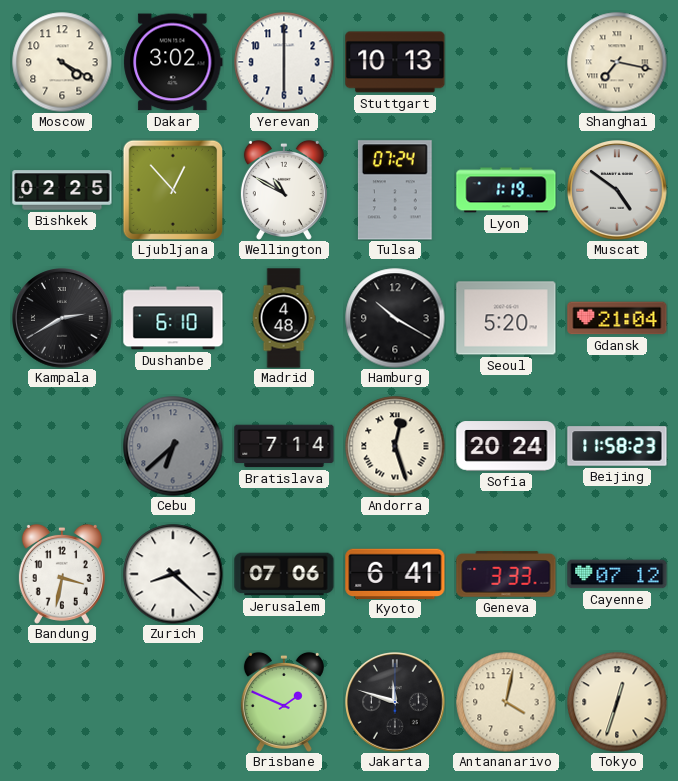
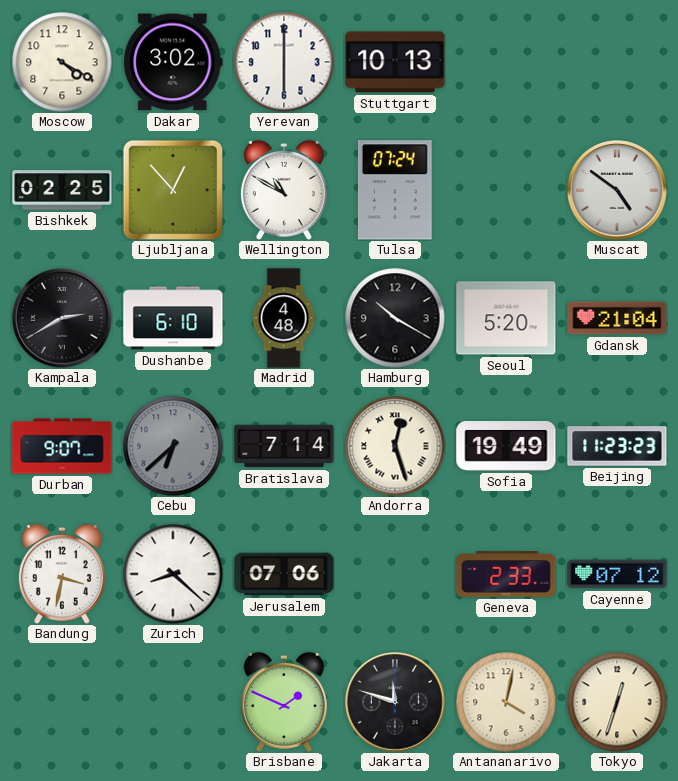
Shanghai: 7:17 -> none
Lyon: 1:19 -> none
Durban: none -> 9:07
Sofia: 20:24 -> 19:49
Beijing: 11:58 -> 11:23
Kyoto: 6:41 -> none
Geneva: 3:33 -> 2:33
